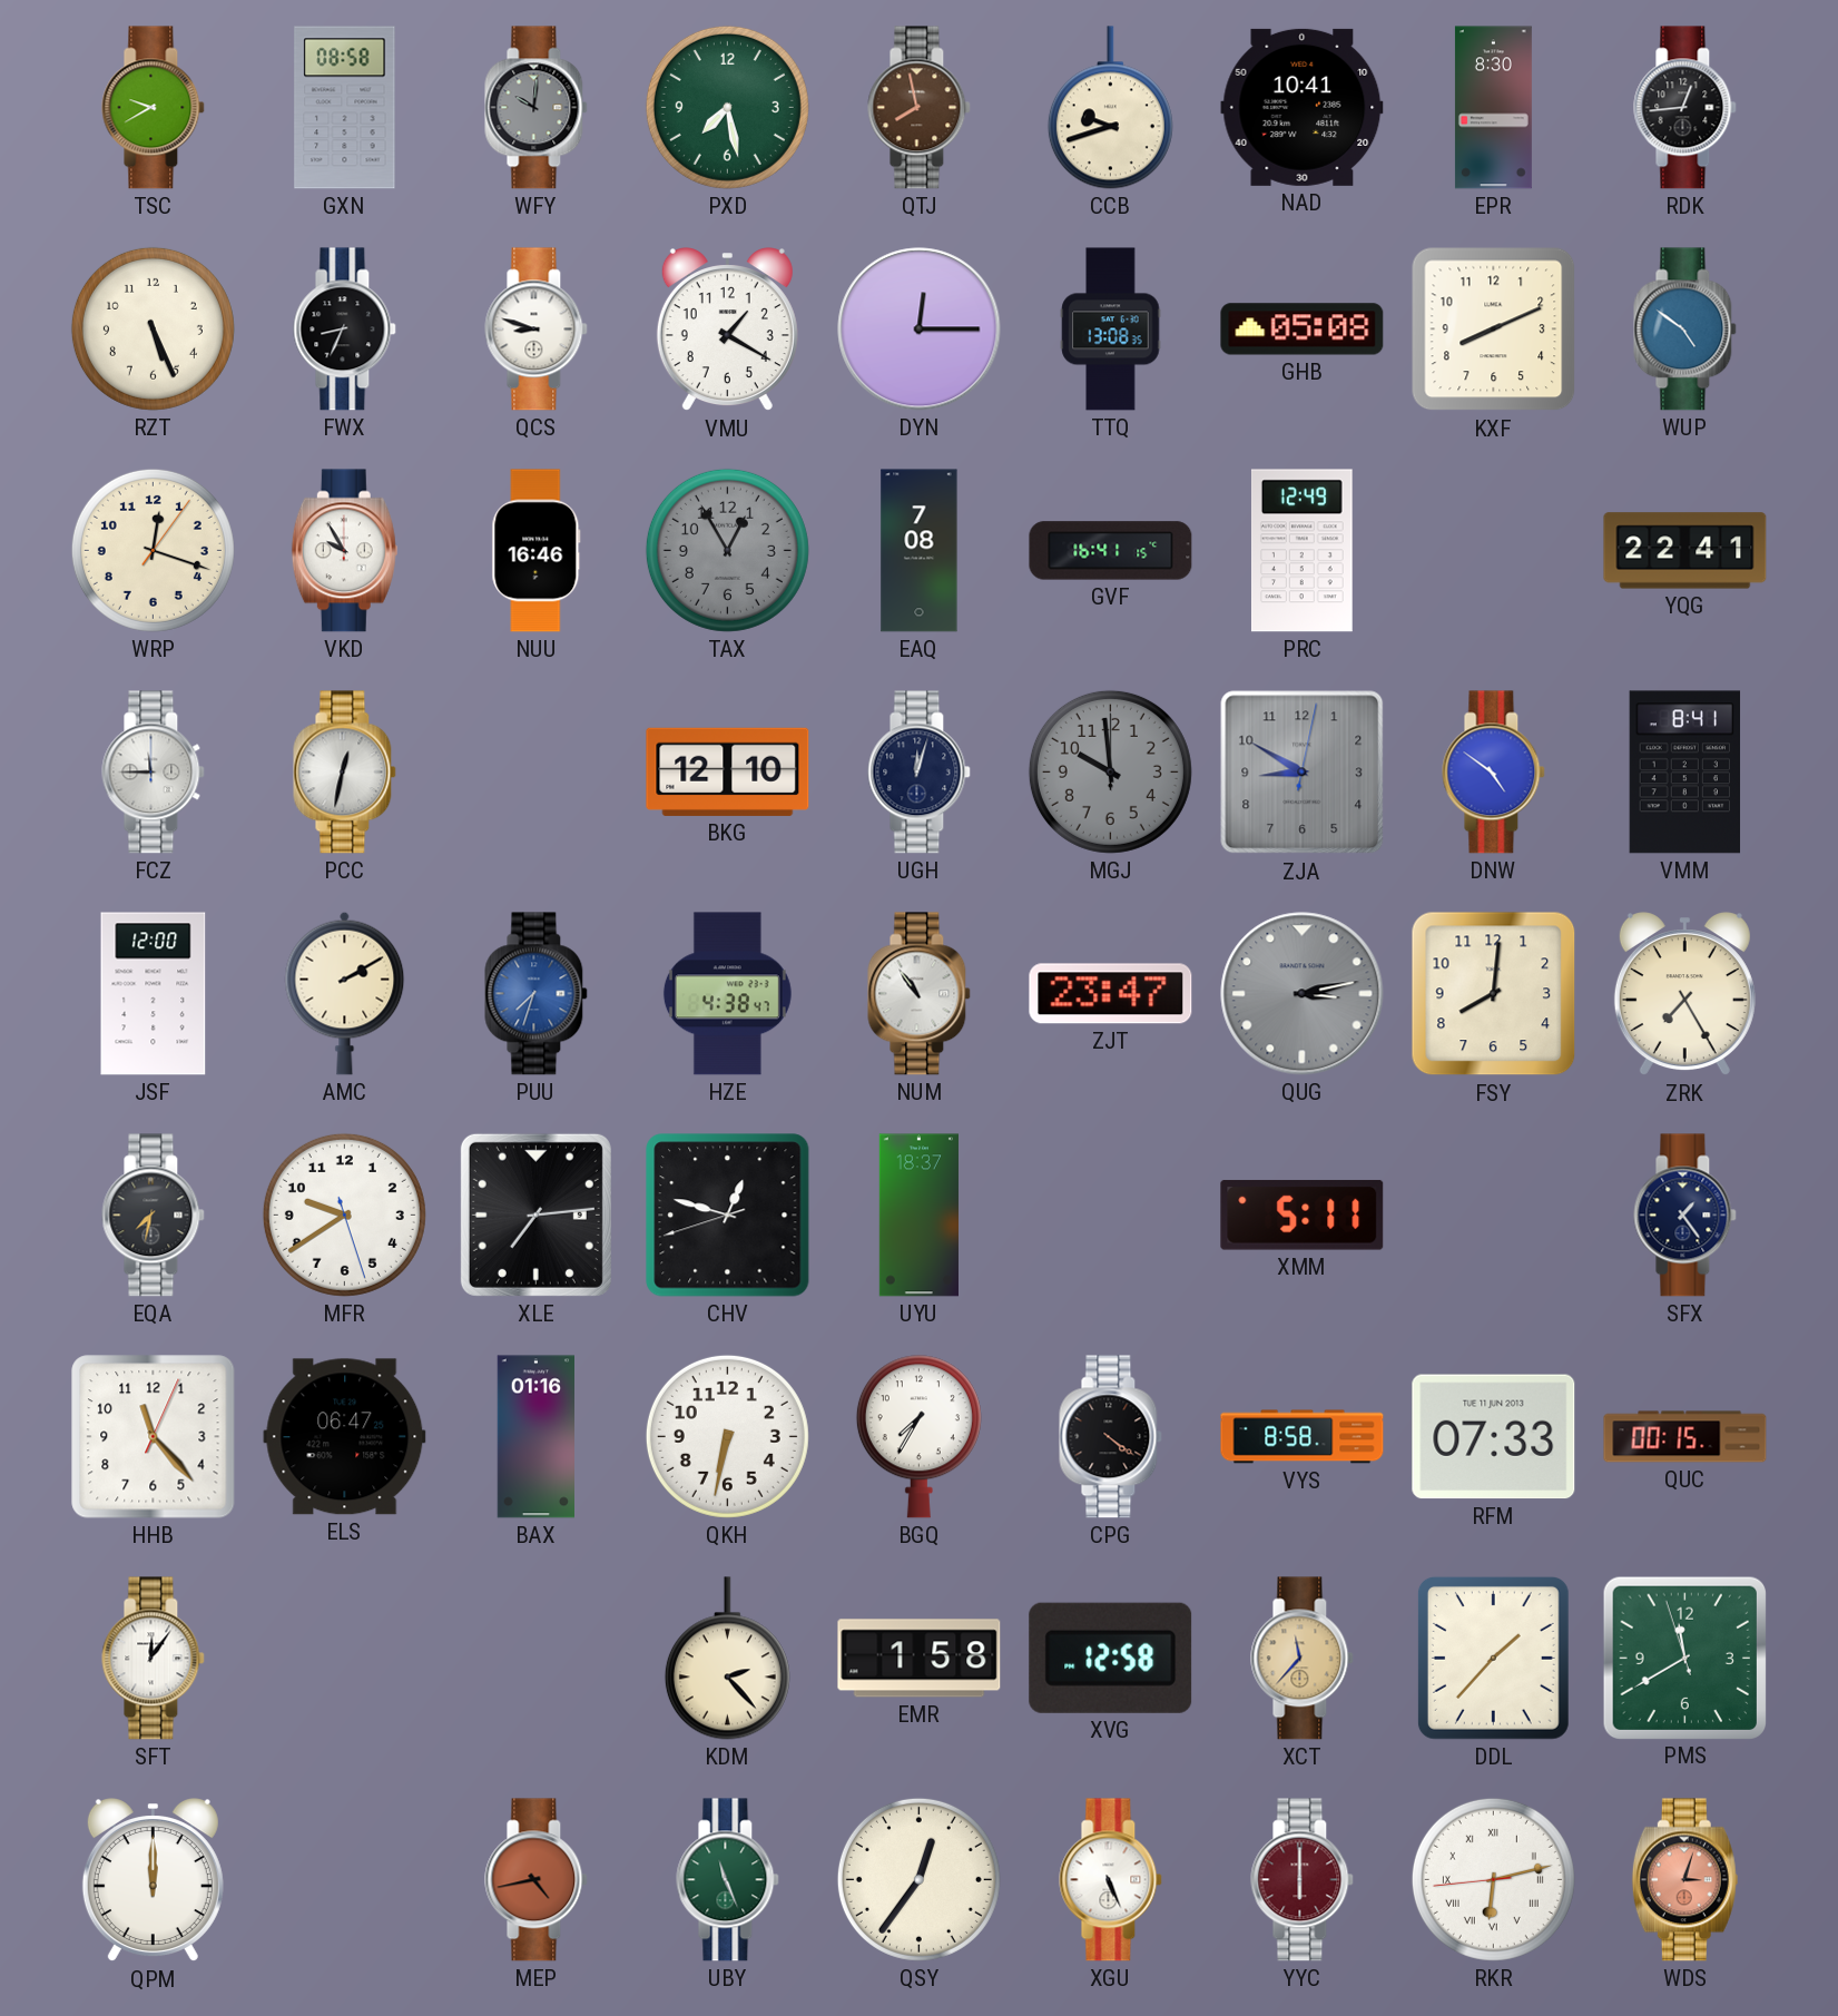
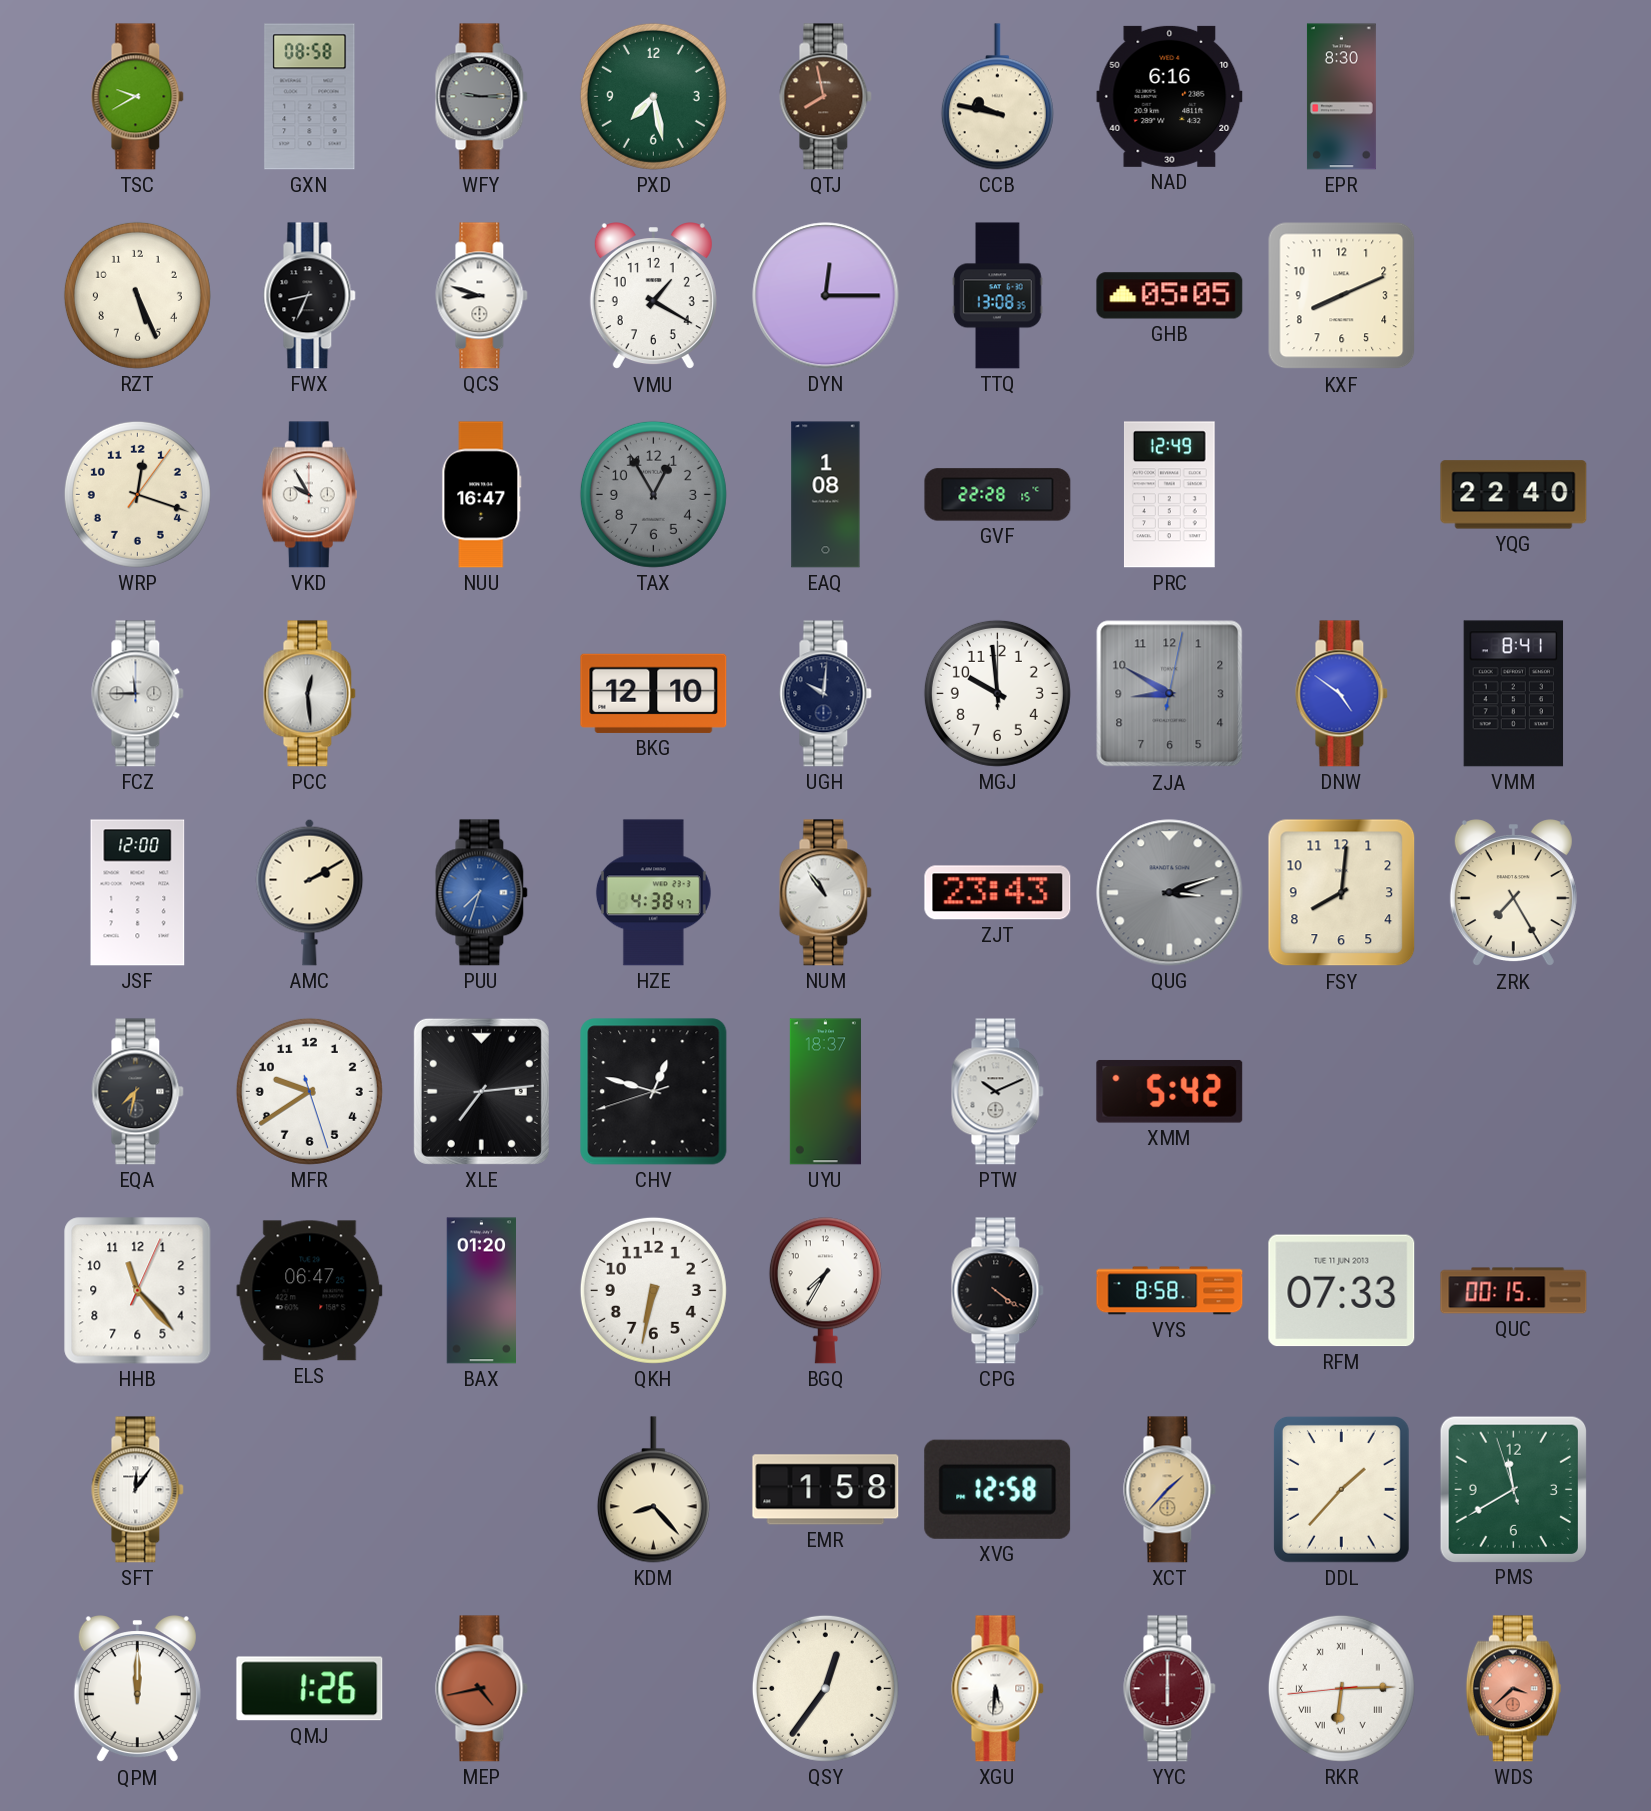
WFY: 10:01 -> 9:15
CCB: 9:42 -> 9:47
NAD: 10:41 -> 6:16
RDK: 12:44 -> none
GHB: 05:08 -> 05:05
WUP: 4:51 -> none
NUU: 16:46 -> 16:47
EAQ: 7:08 -> 1:08
GVF: 16:41 -> 22:28
YQG: 22:41 -> 22:40
PCC: 12:32 -> 12:29
UGH: 12:03 -> 10:01
MGJ dial: grey -> white
ZJT: 23:47 -> 23:43
QUG: 3:13 -> 3:12
PTW: none -> 10:11
XMM: 5:11 -> 5:42
SFX: 1:24 -> none
BAX: 01:16 -> 01:20
KDM: 2:23 -> 8:23
XCT: 11:37 -> 1:37
QMJ: none -> 1:26
UBY: 11:26 -> none
XGU: 5:26 -> 5:31
RKR: 6:12 -> 6:14
WDS: 3:03 -> 3:38
